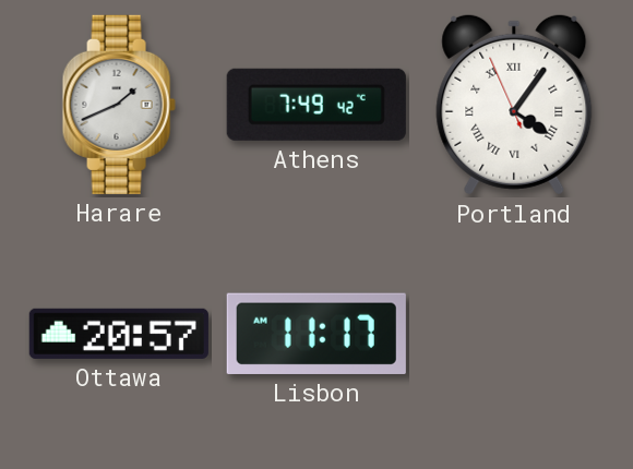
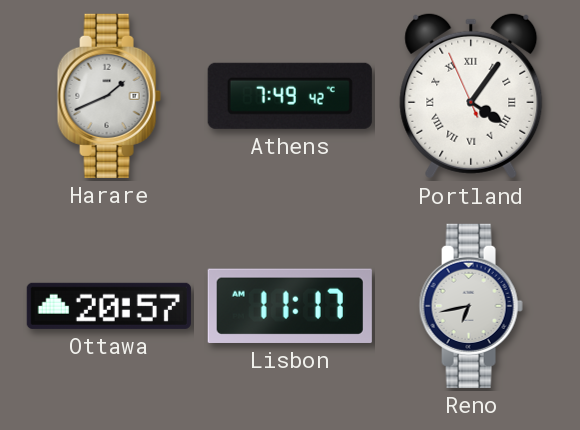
Reno: none -> 6:43
